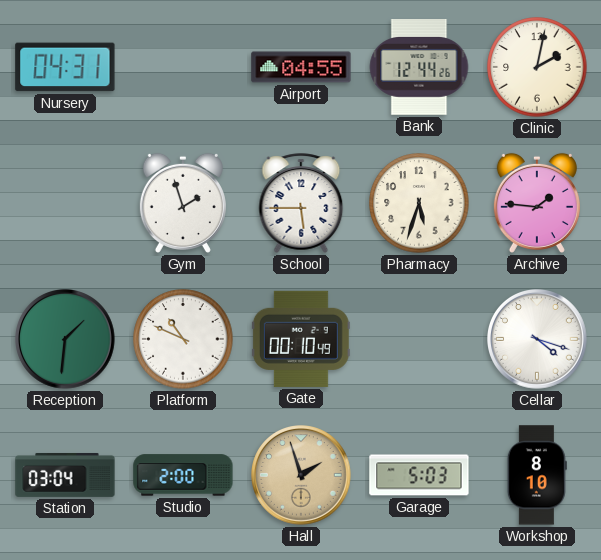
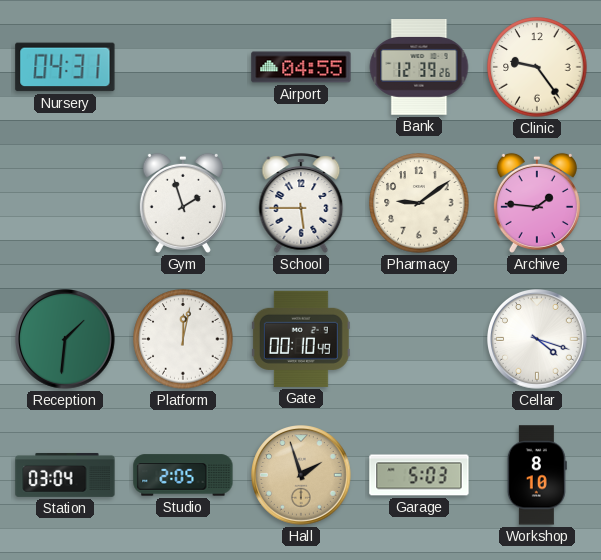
Bank: 12:44 -> 12:39
Clinic: 2:02 -> 9:24
Pharmacy: 5:33 -> 9:09
Platform: 10:49 -> 12:02
Studio: 2:00 -> 2:05
